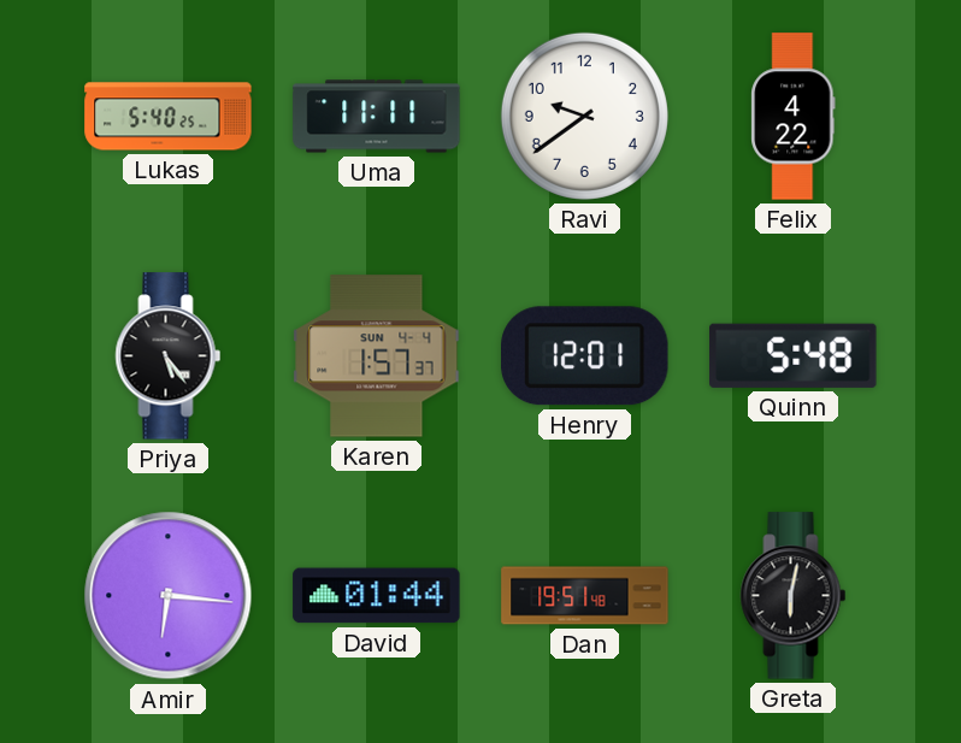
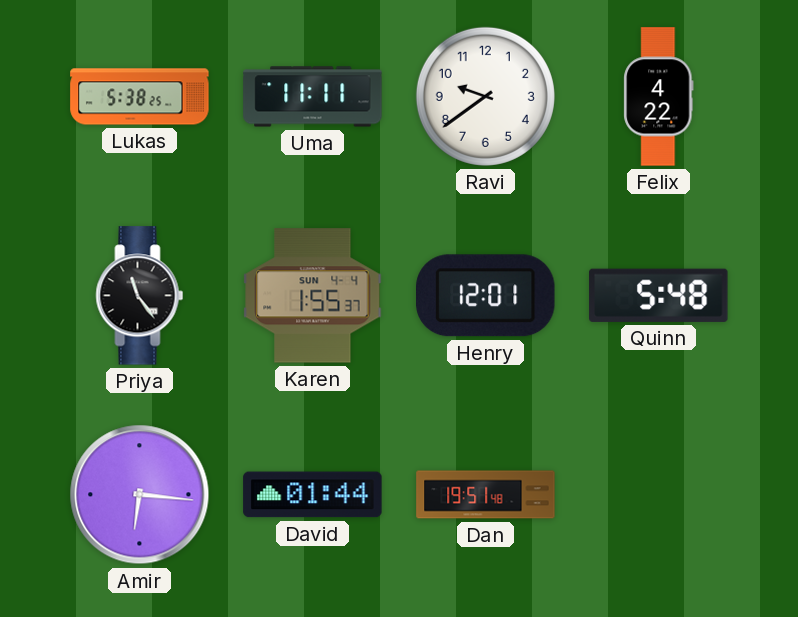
Lukas: 5:40 -> 5:38
Priya: 5:24 -> 11:24
Karen: 1:57 -> 1:55
Greta: 6:02 -> none
